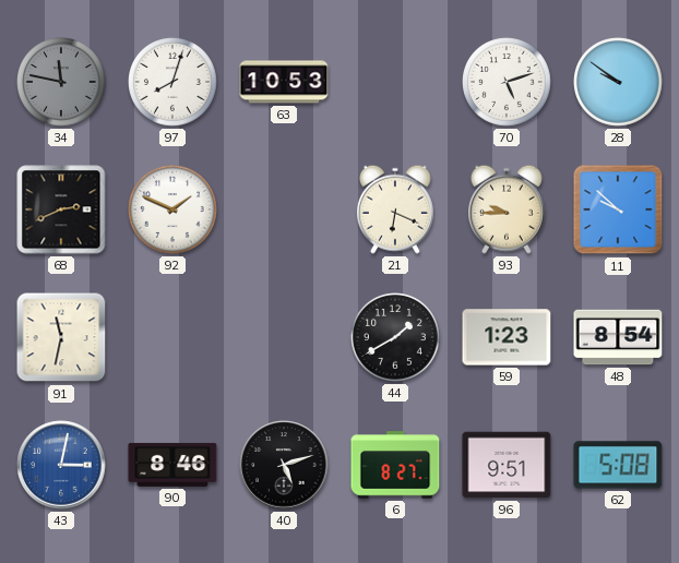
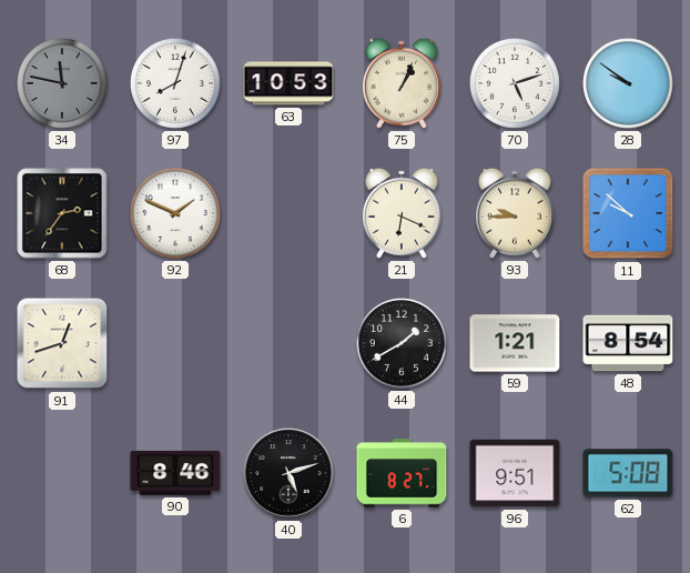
75: none -> 1:04
68: 2:41 -> 2:36
91: 11:32 -> 12:42
59: 1:23 -> 1:21
43: 3:02 -> none
